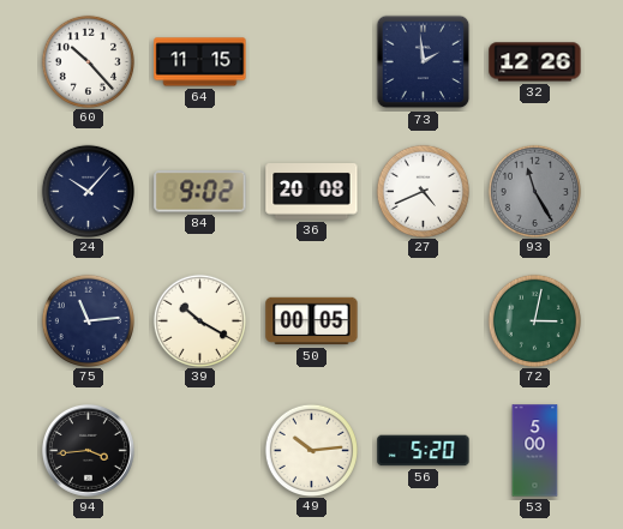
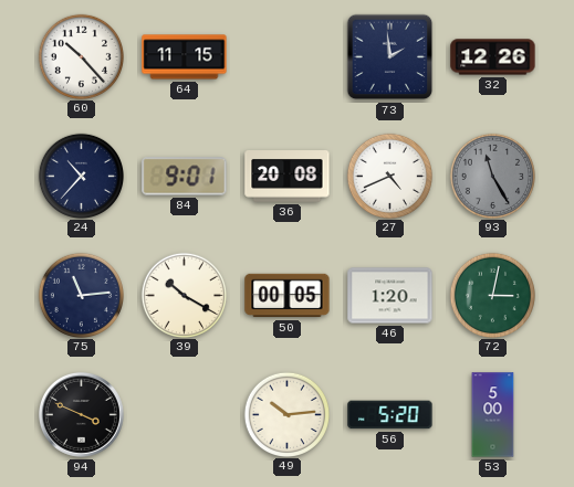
24: 10:07 -> 10:37
84: 9:02 -> 9:01
46: none -> 1:20
94: 3:44 -> 3:49
